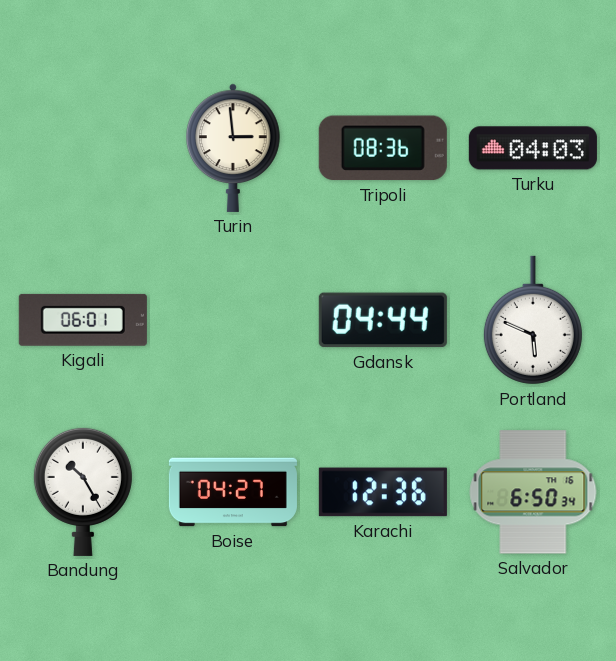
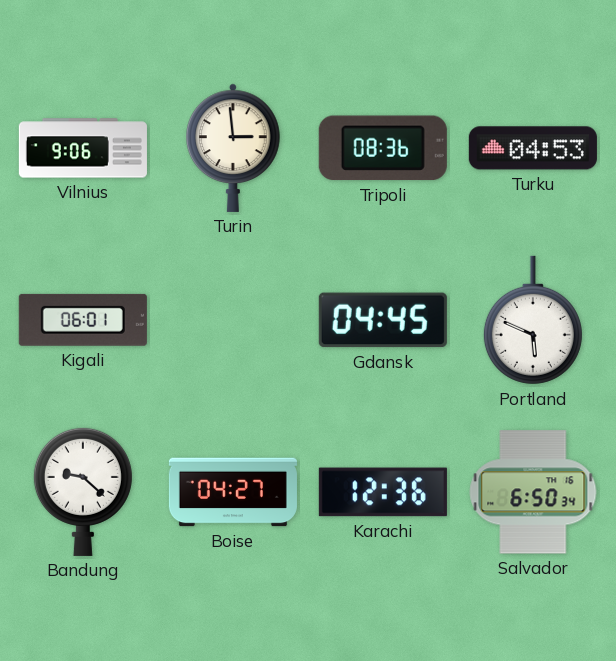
Vilnius: none -> 9:06
Turku: 04:03 -> 04:53
Gdansk: 04:44 -> 04:45
Bandung: 10:25 -> 9:22
